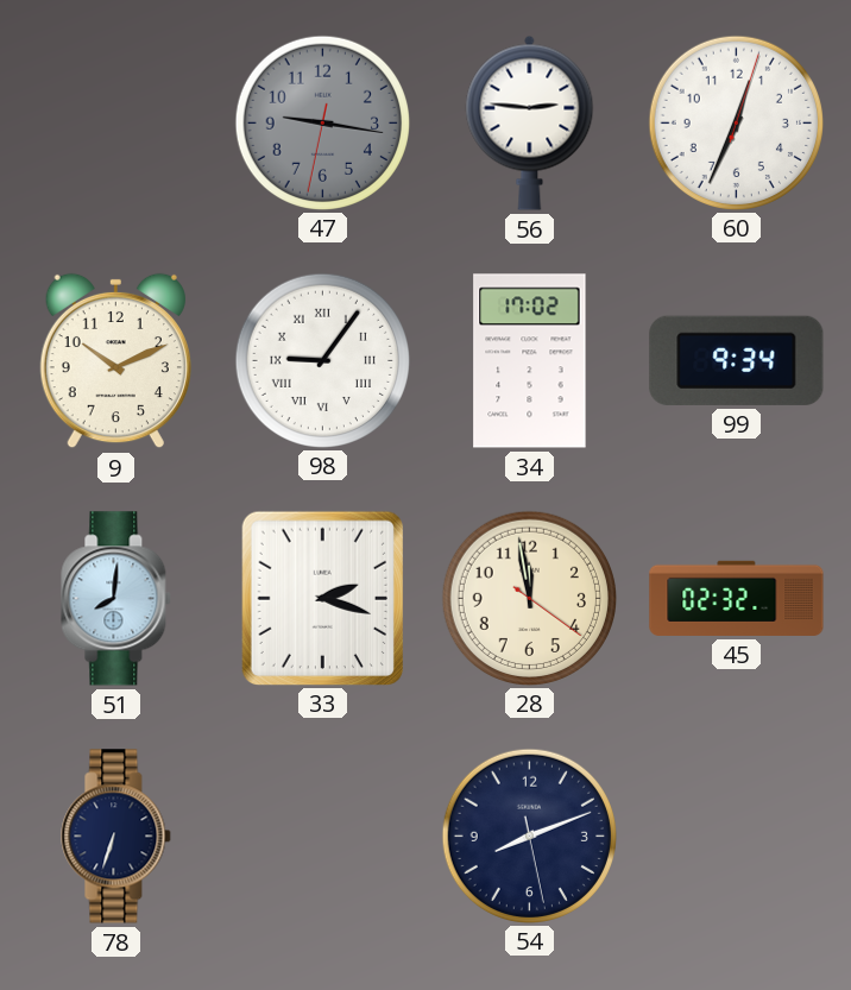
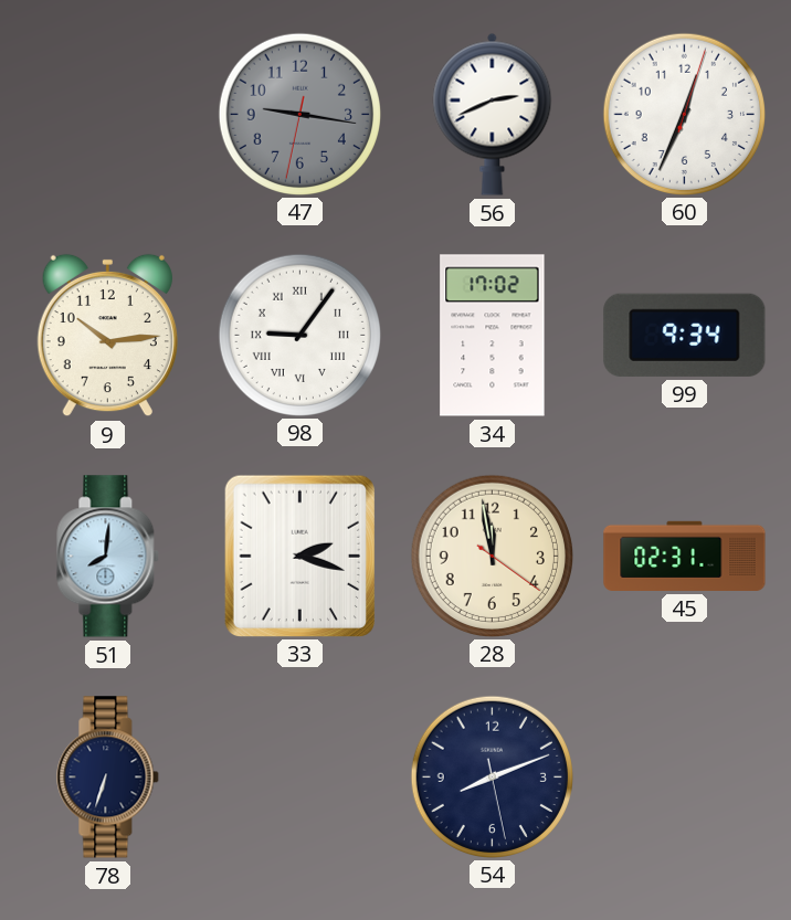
56: 2:46 -> 2:41
9: 10:11 -> 10:14
45: 02:32 -> 02:31
